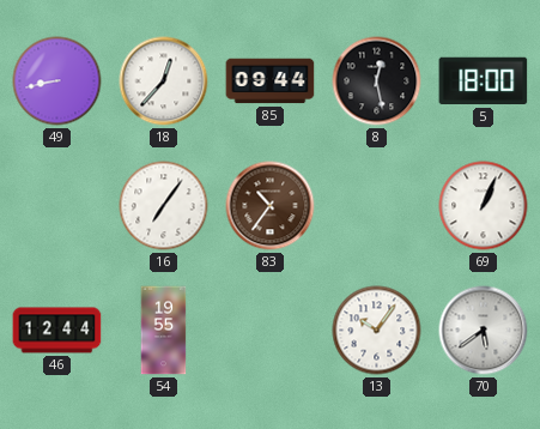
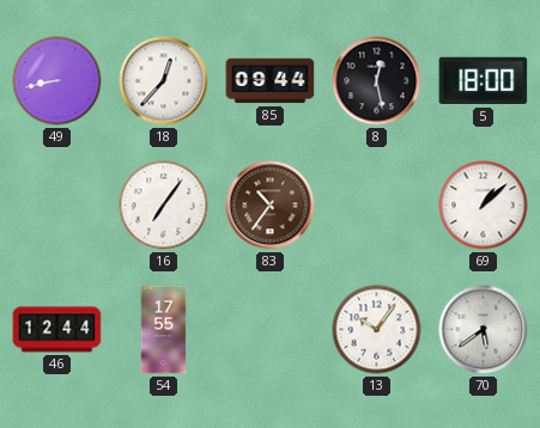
69: 1:04 -> 1:08
54: 19:55 -> 17:55
